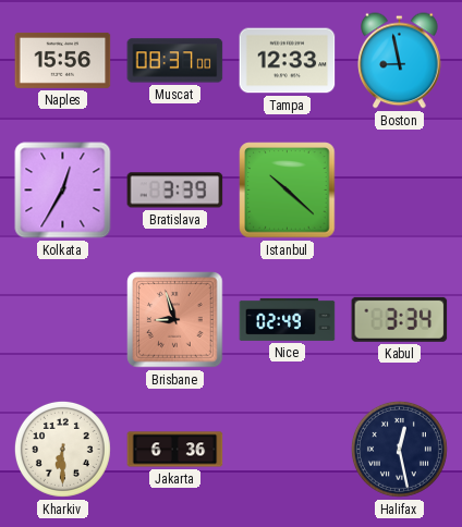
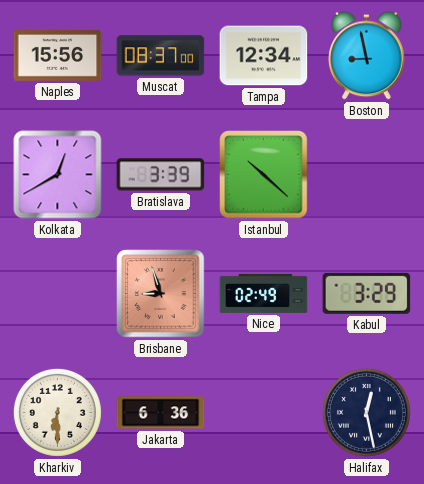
Tampa: 12:33 -> 12:34
Kolkata: 12:35 -> 12:40
Kabul: 3:34 -> 3:29
